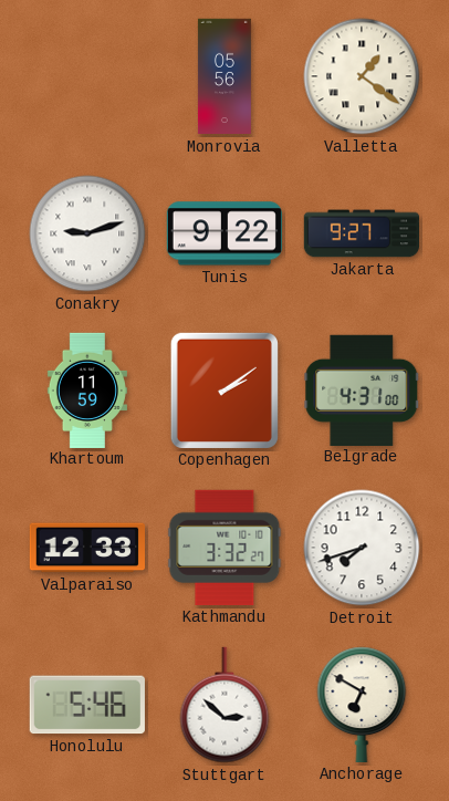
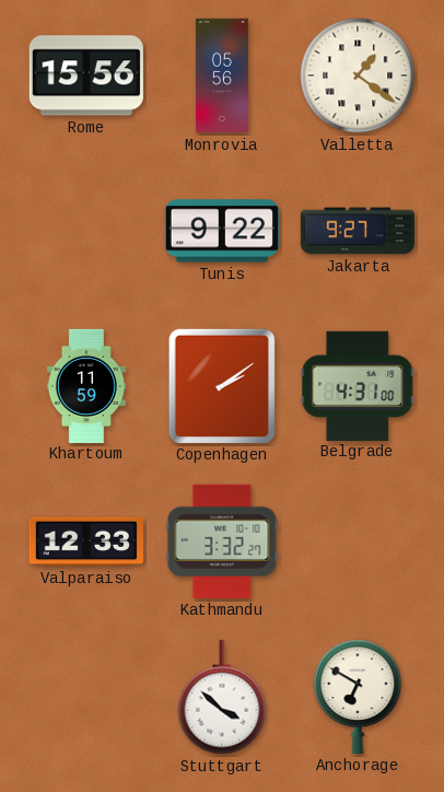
Rome: none -> 15:56
Conakry: 9:12 -> none
Detroit: 7:42 -> none
Honolulu: 5:46 -> none
Stuttgart: 2:52 -> 3:52
